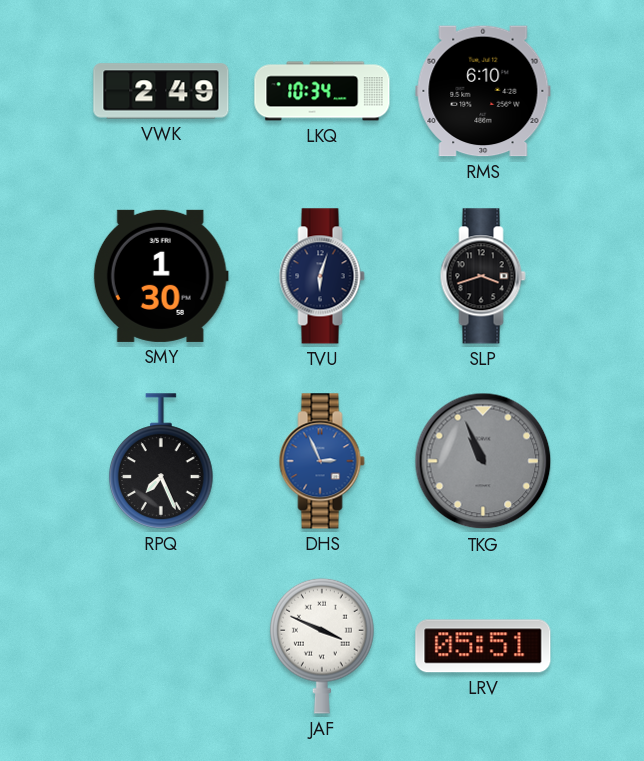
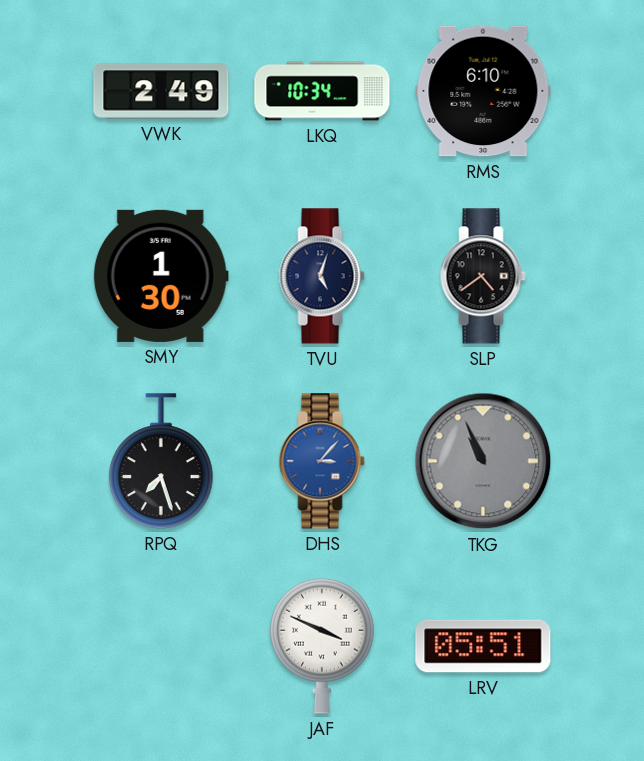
TVU: 6:03 -> 5:03
SLP: 3:42 -> 4:39
RPQ: 7:26 -> 7:27
DHS: 2:56 -> 3:07
